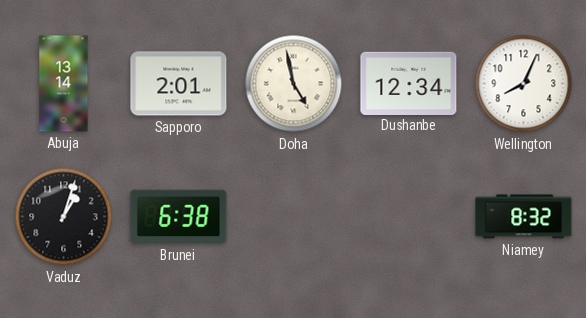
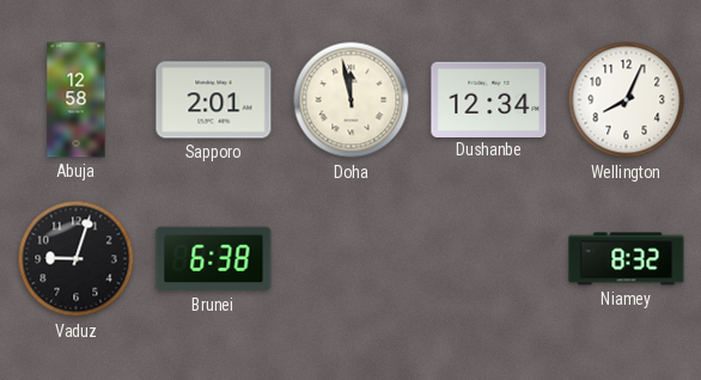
Abuja: 13:14 -> 12:58
Doha: 4:58 -> 11:58
Vaduz: 1:03 -> 9:03
